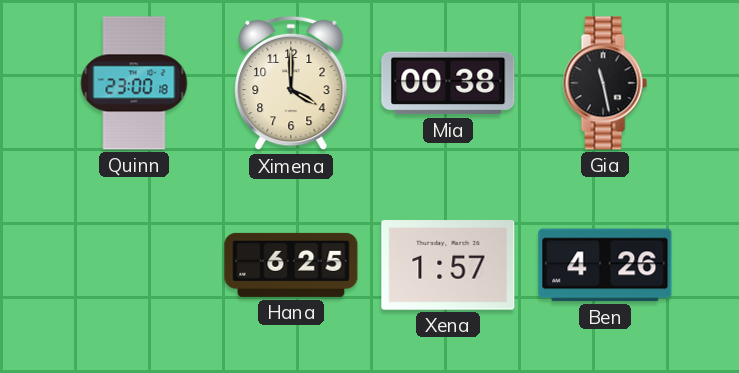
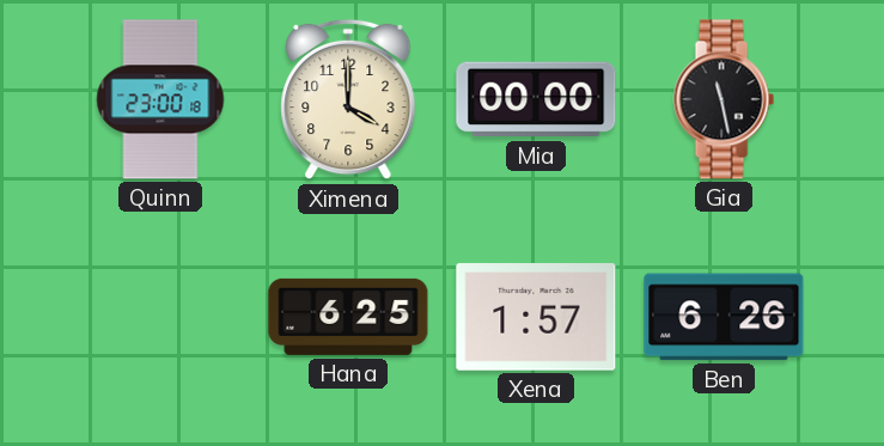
Mia: 00:38 -> 00:00
Ben: 4:26 -> 6:26
